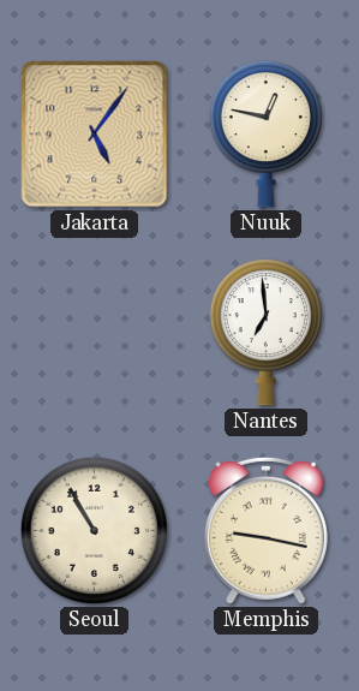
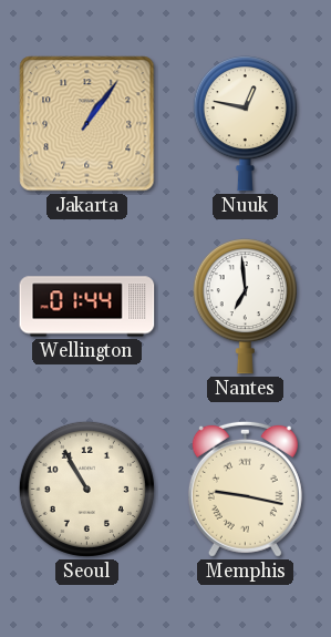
Jakarta: 5:06 -> 1:06
Wellington: none -> 01:44
